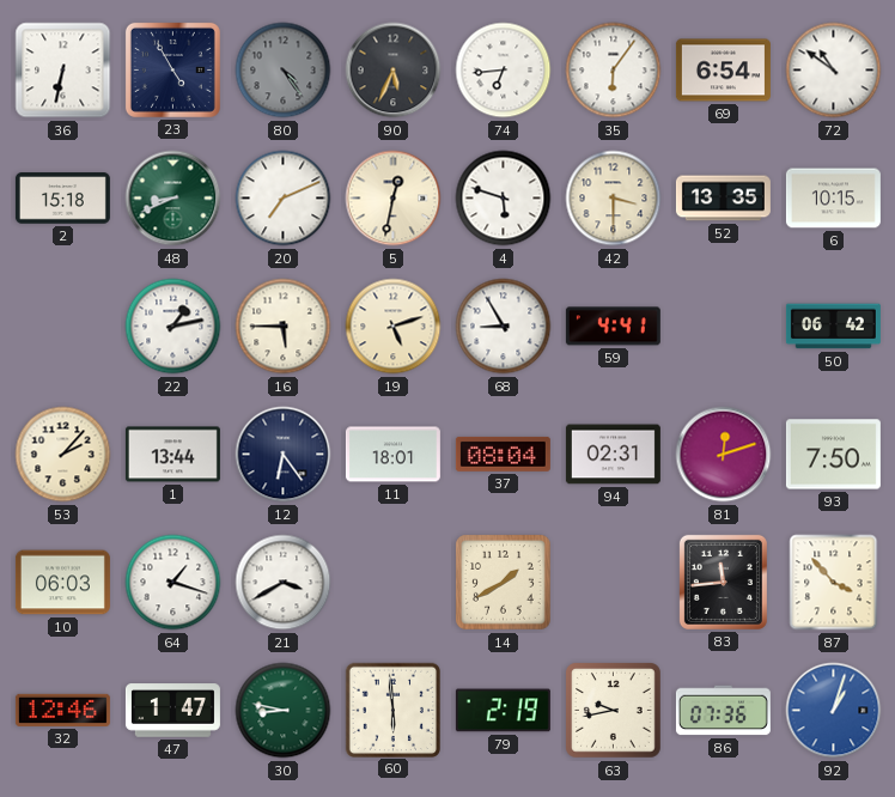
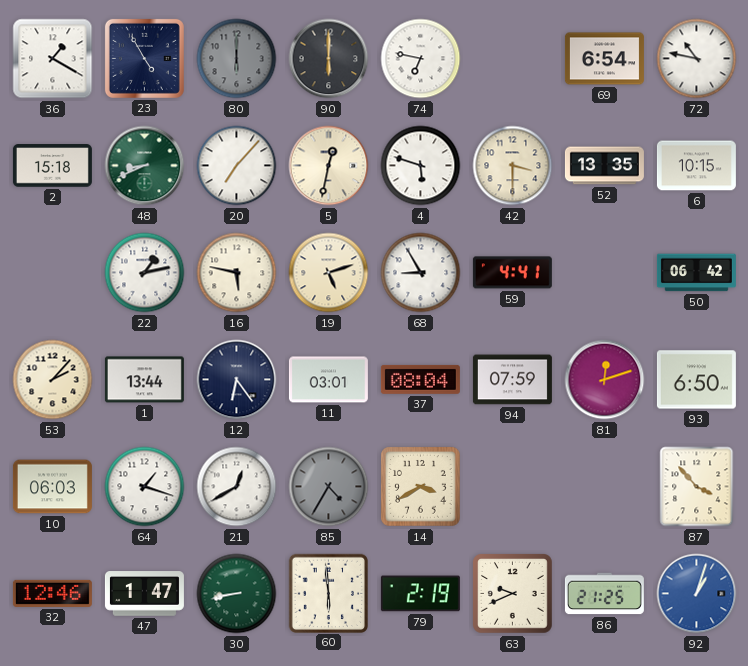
36: 6:32 -> 1:20
80: 4:24 -> 6:00
90: 5:34 -> 6:00
74: 6:44 -> 6:47
35: 6:06 -> none
72: 10:51 -> 10:47
20: 7:11 -> 7:07
16: 5:45 -> 5:47
11: 18:01 -> 03:01
94: 02:31 -> 07:59
93: 7:50 -> 6:50
21: 3:40 -> 12:40
85: none -> 4:35
14: 1:40 -> 3:40
83: 11:44 -> none
30: 8:47 -> 8:43
63: 9:43 -> 9:41
86: 07:36 -> 21:25
